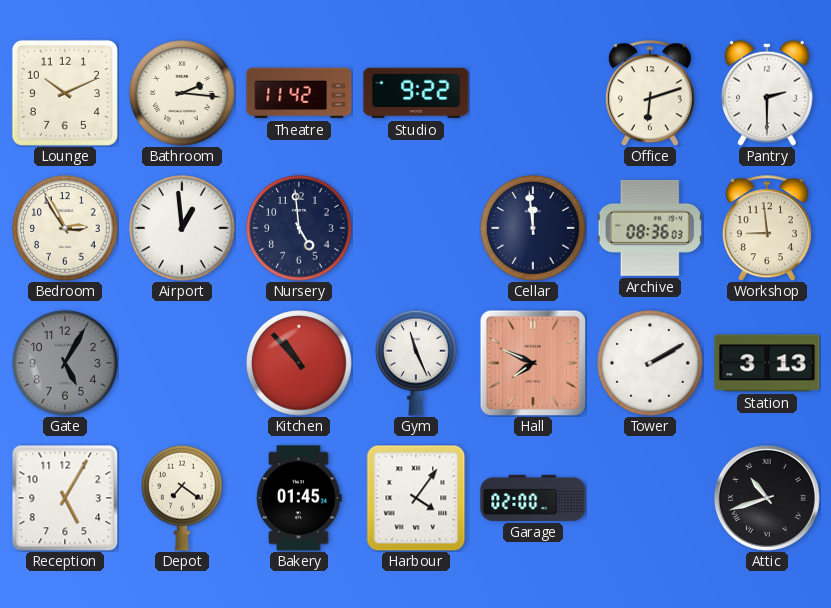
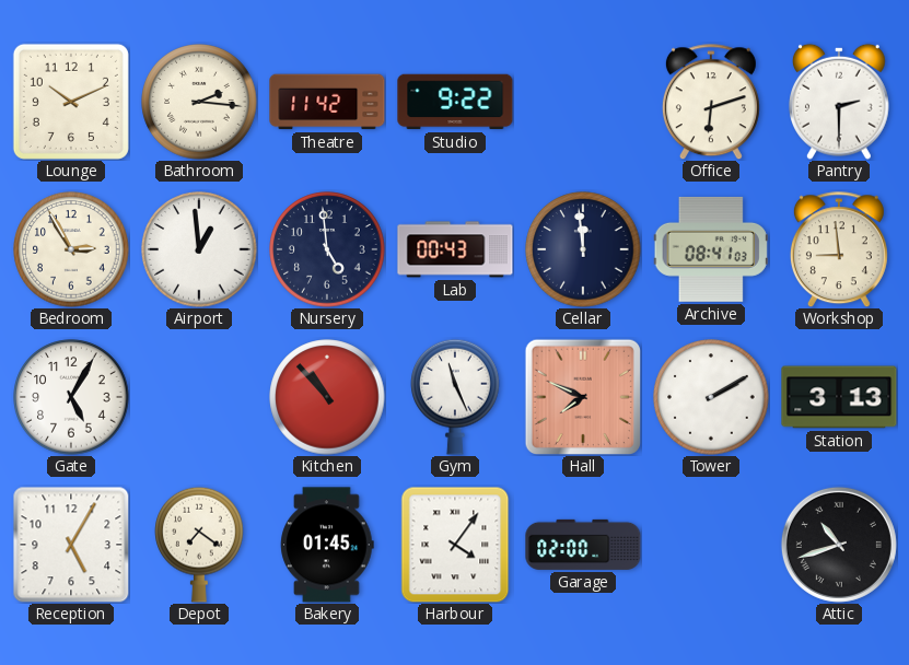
Lab: none -> 00:43
Archive: 08:36 -> 08:41
Gate dial: grey -> white
